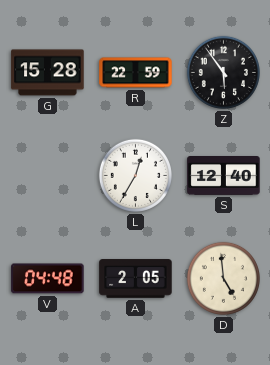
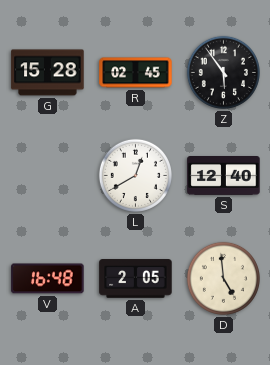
R: 22:59 -> 02:45
L: 12:35 -> 12:40
V: 04:48 -> 16:48
